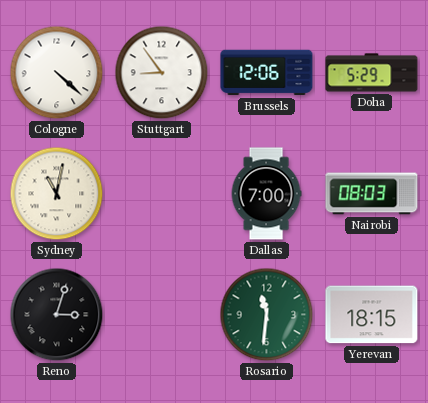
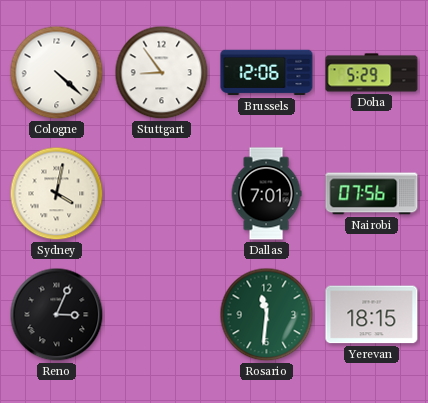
Sydney: 11:02 -> 4:02
Dallas: 7:00 -> 7:01
Nairobi: 08:03 -> 07:56
Reno: 3:03 -> 3:04
